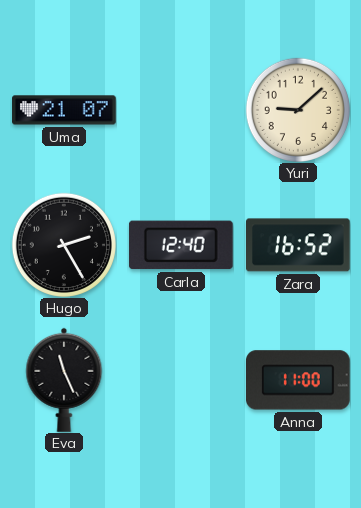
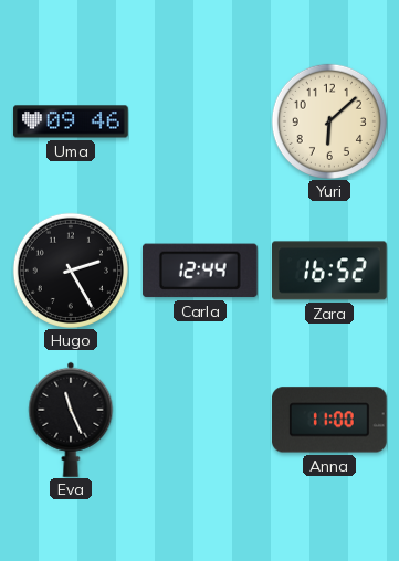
Uma: 21:07 -> 09:46
Yuri: 9:08 -> 6:08
Carla: 12:40 -> 12:44
